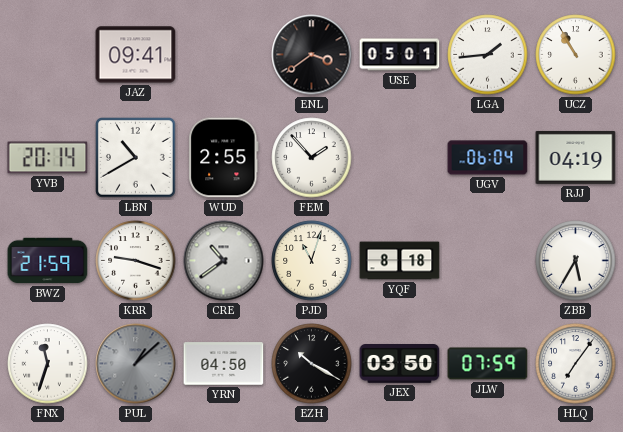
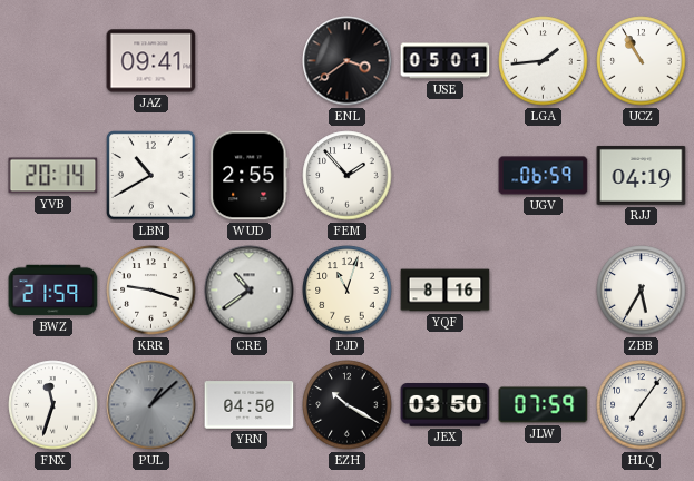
UGV: 06:04 -> 06:59
YQF: 8:18 -> 8:16
